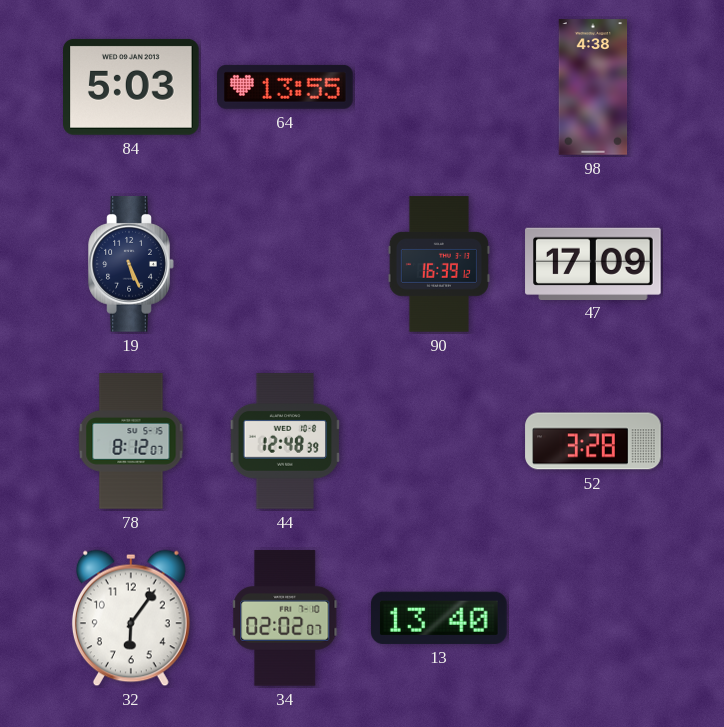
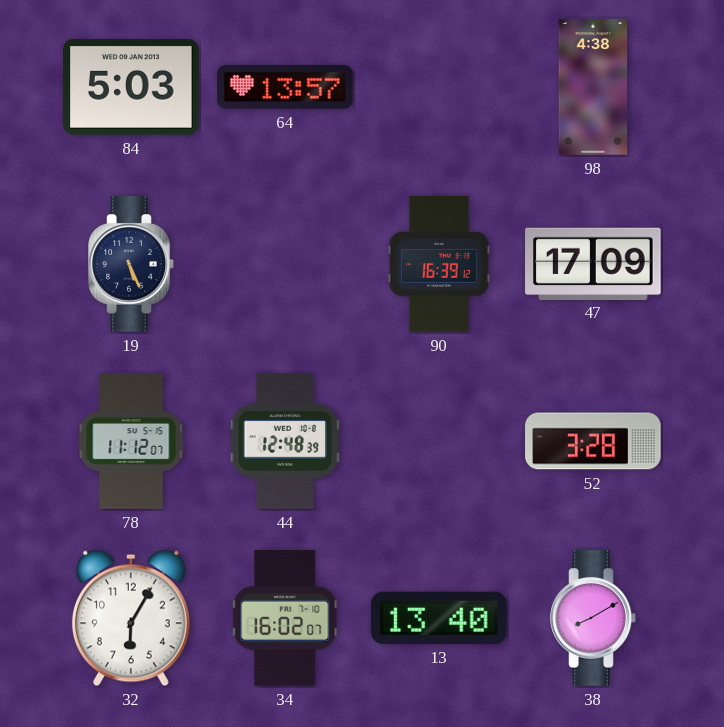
64: 13:55 -> 13:57
78: 8:12 -> 11:12
32: 6:06 -> 6:05
34: 02:02 -> 16:02
38: none -> 8:10
